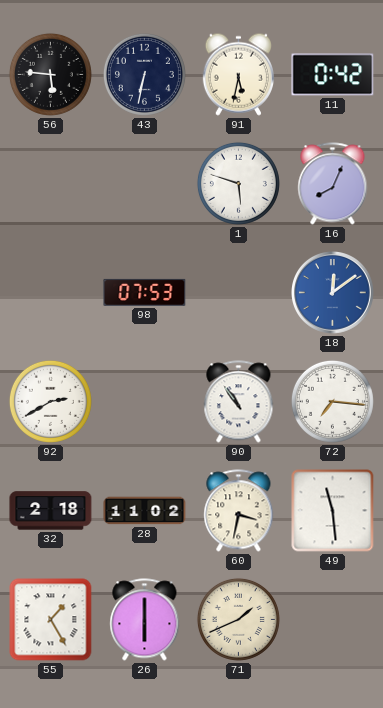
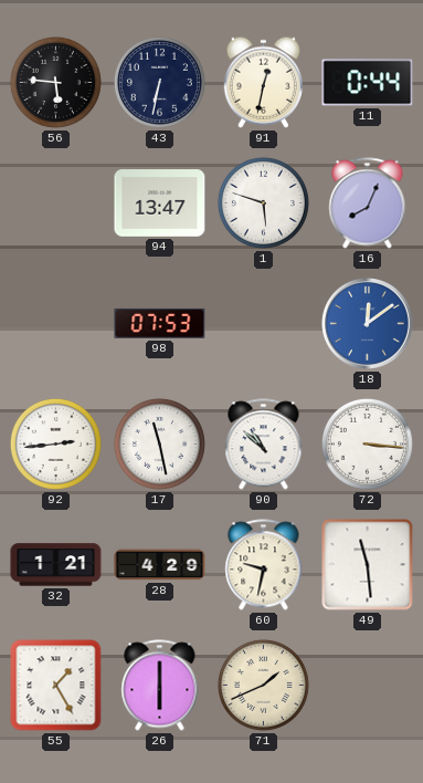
91: 5:32 -> 12:32
11: 0:42 -> 0:44
94: none -> 13:47
92: 2:40 -> 2:44
17: none -> 11:28
90: 10:54 -> 10:52
72: 7:16 -> 3:16
32: 2:18 -> 1:21
28: 11:02 -> 4:29
60: 3:32 -> 9:32
